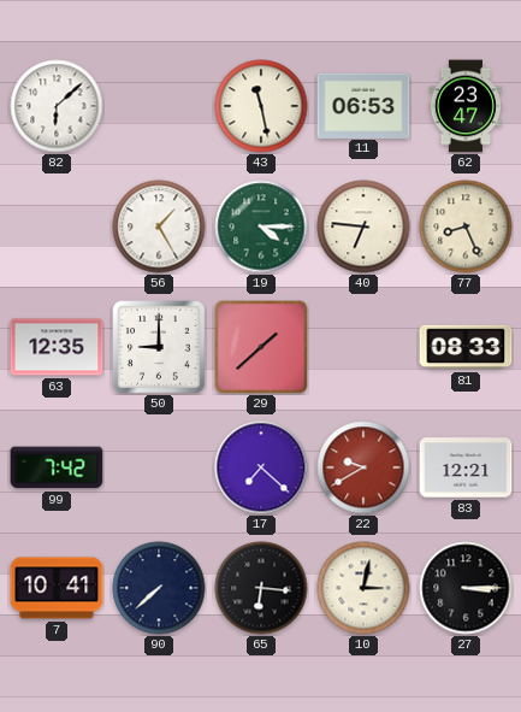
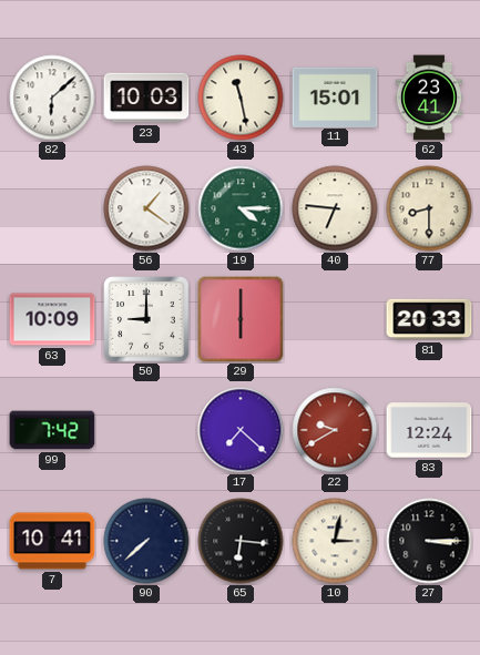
23: none -> 10:03
11: 06:53 -> 15:01
62: 23:47 -> 23:41
56: 1:25 -> 1:21
77: 8:26 -> 8:30
63: 12:35 -> 10:09
29: 1:38 -> 6:00
81: 08:33 -> 20:33
83: 12:21 -> 12:24
